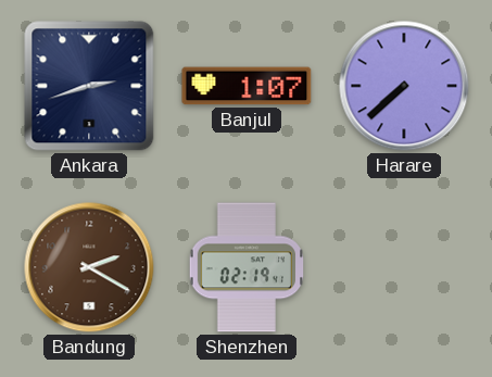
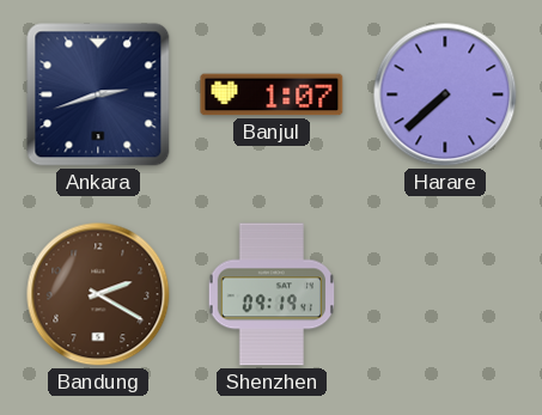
Shenzhen: 02:19 -> 09:19
